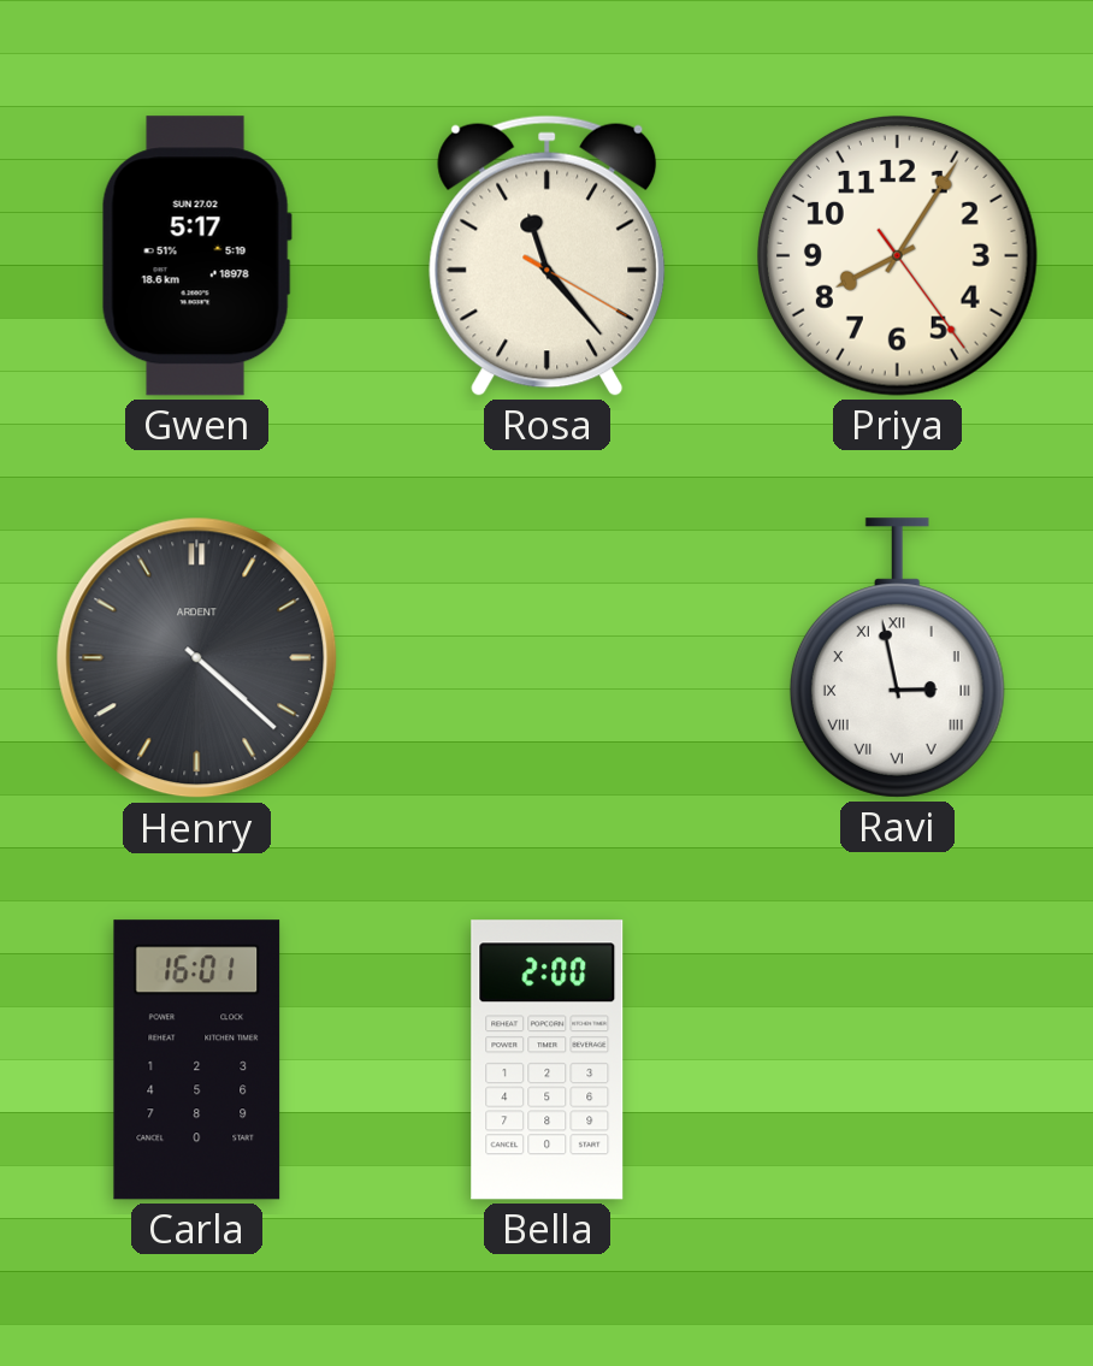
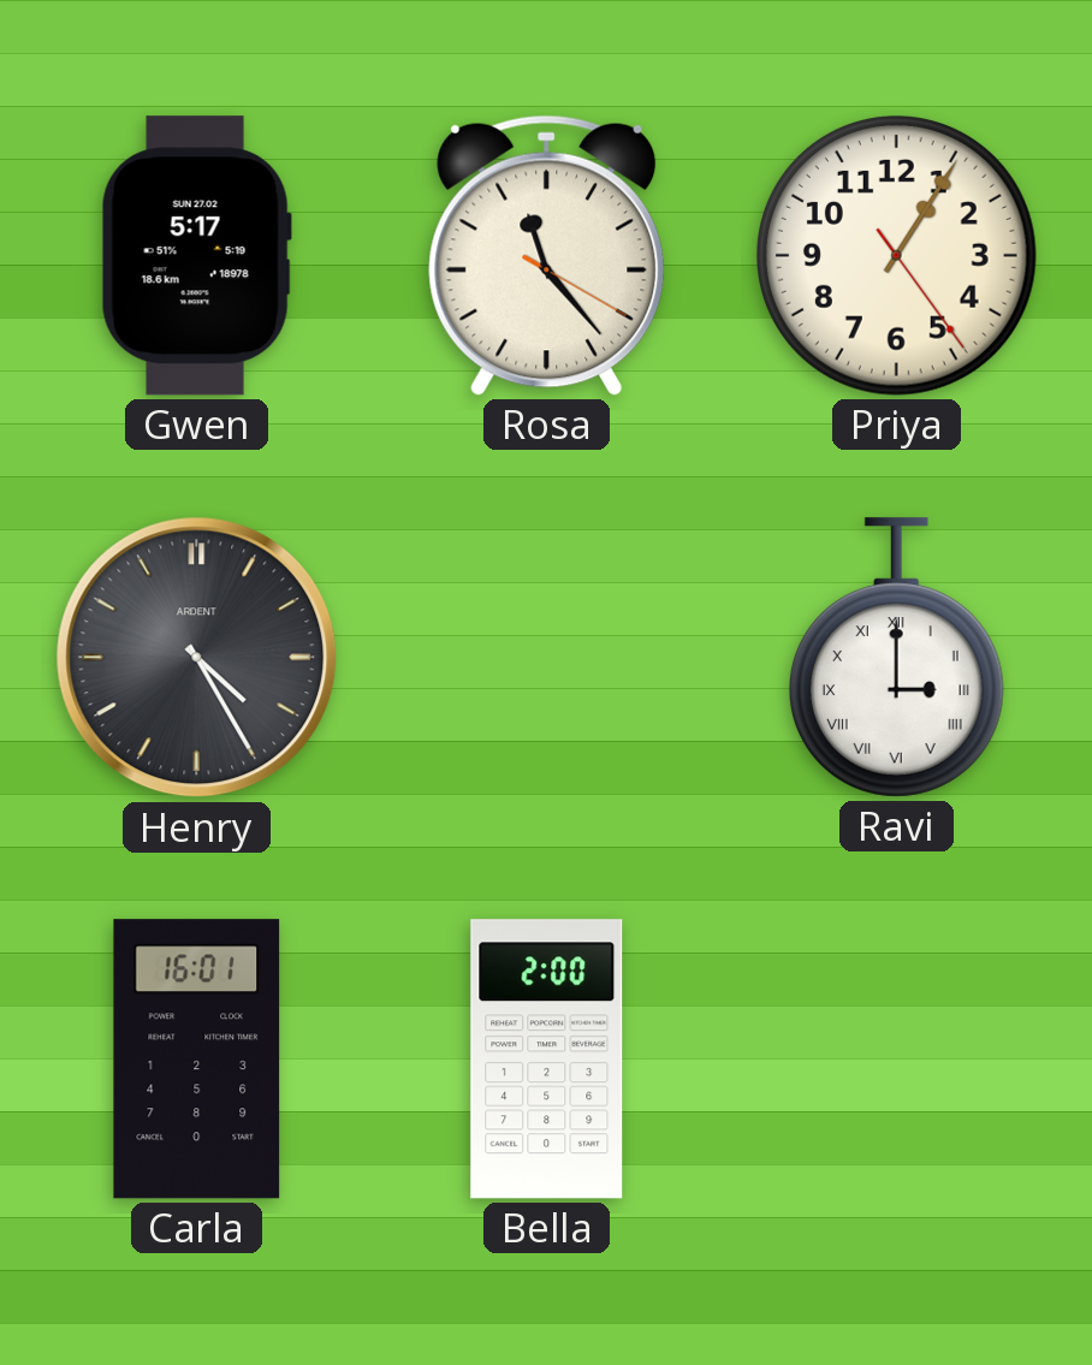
Priya: 8:05 -> 1:05
Henry: 4:22 -> 4:25
Ravi: 2:58 -> 3:00
